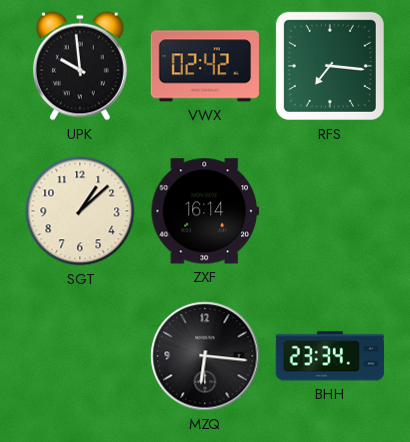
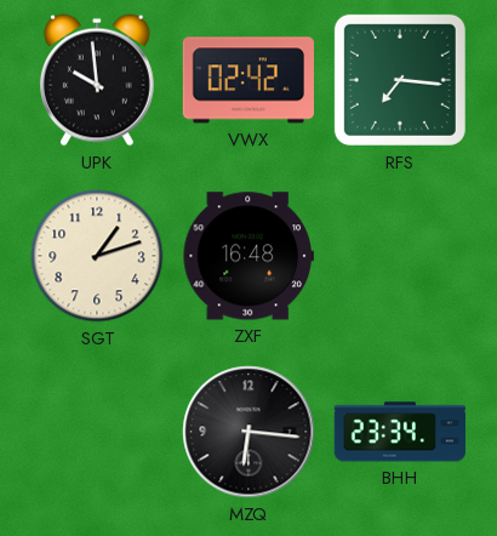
SGT: 1:08 -> 1:12
ZXF: 16:14 -> 16:48
